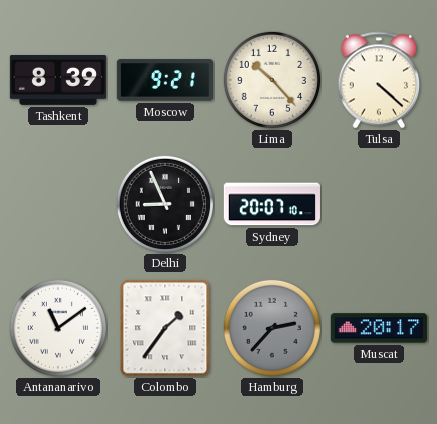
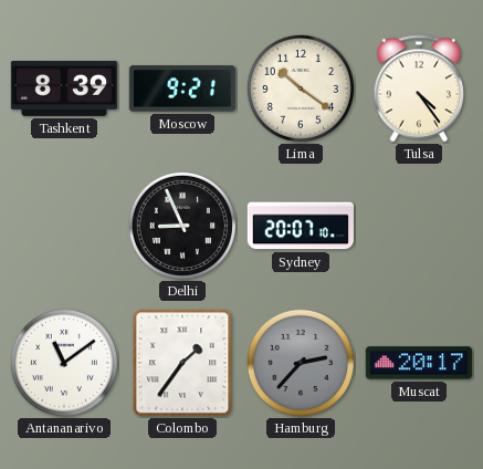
Lima: 10:23 -> 10:21
Tulsa: 4:22 -> 4:24
